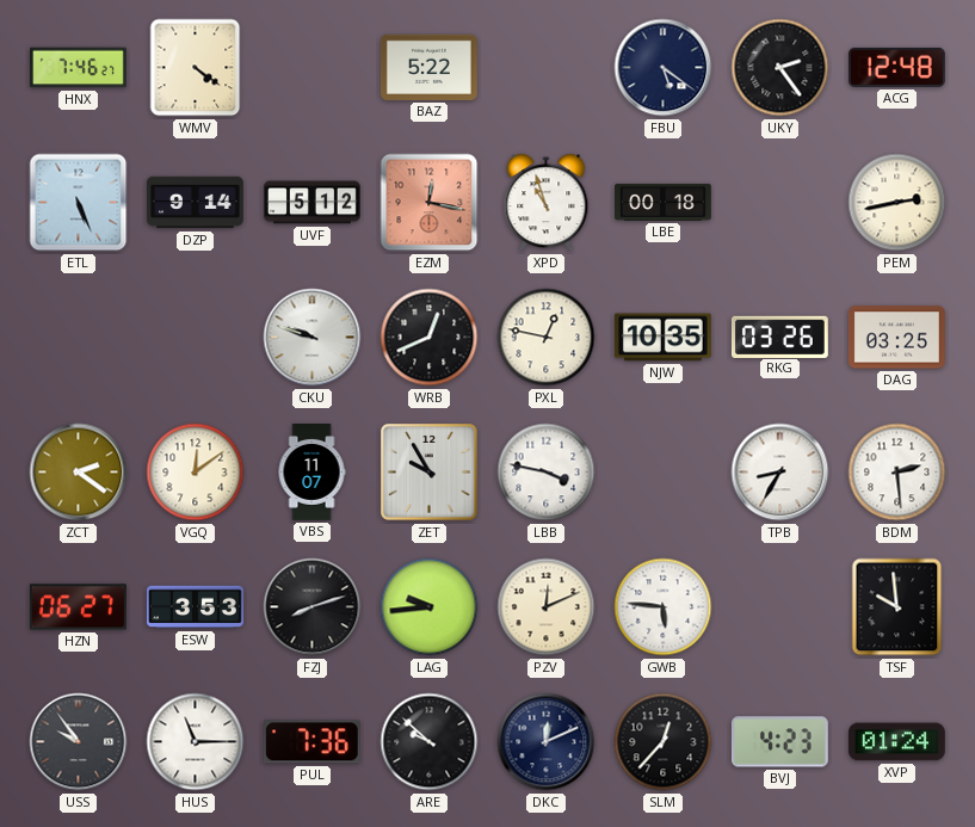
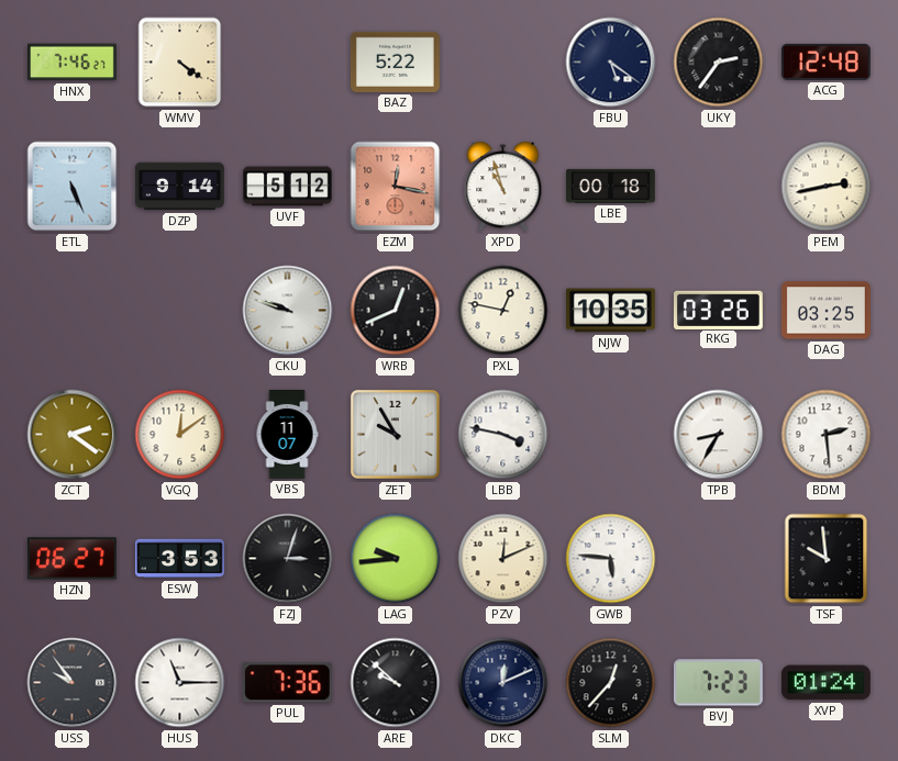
UKY: 2:24 -> 2:36
FZJ: 8:12 -> 3:03
BVJ: 4:23 -> 7:23
